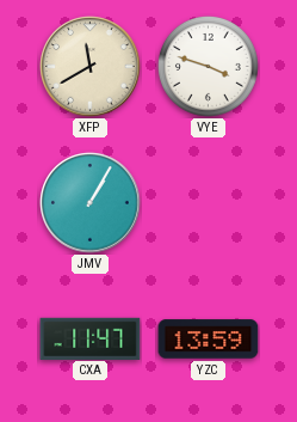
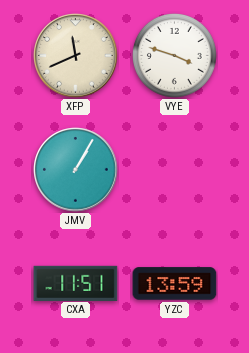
XFP: 11:40 -> 11:41
CXA: 11:47 -> 11:51
